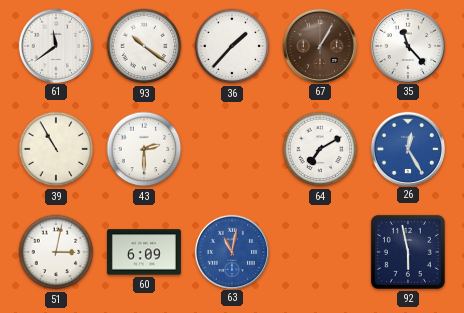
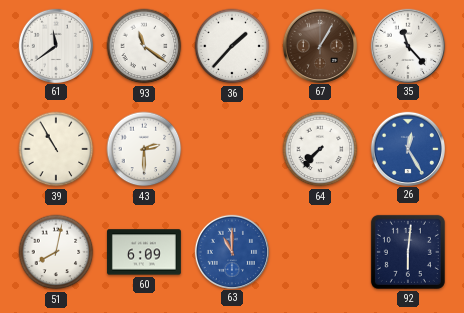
93: 10:21 -> 11:21
64: 7:10 -> 7:37
51: 3:02 -> 8:02
63: 11:02 -> 11:00
92: 5:58 -> 6:01
